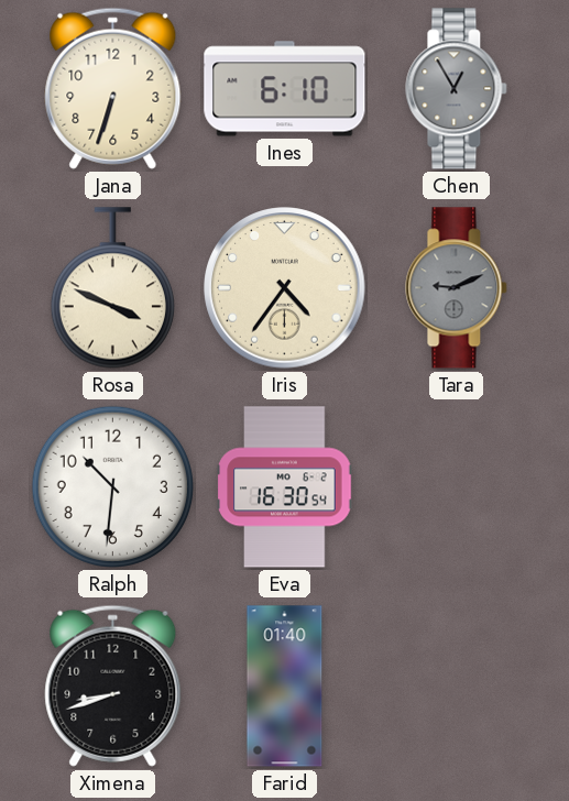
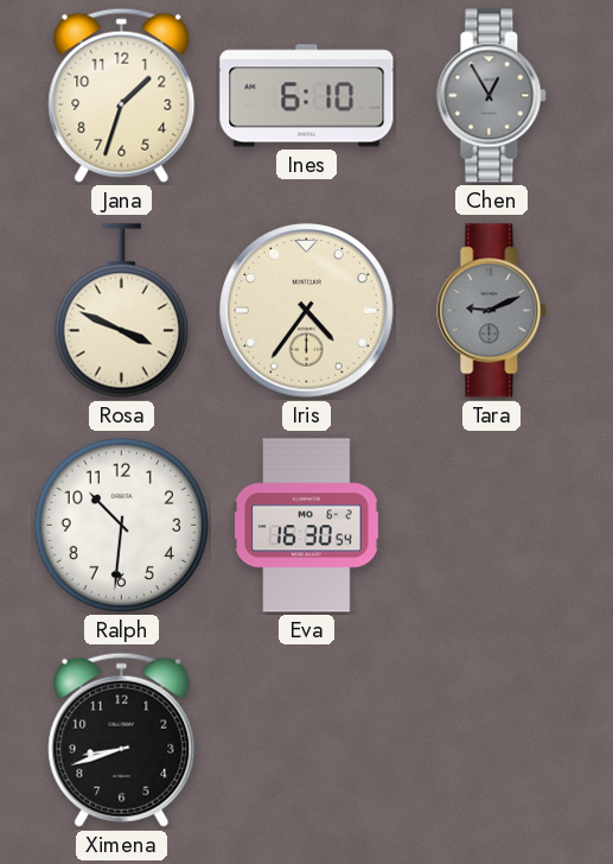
Jana: 6:33 -> 1:33
Farid: 01:40 -> none
